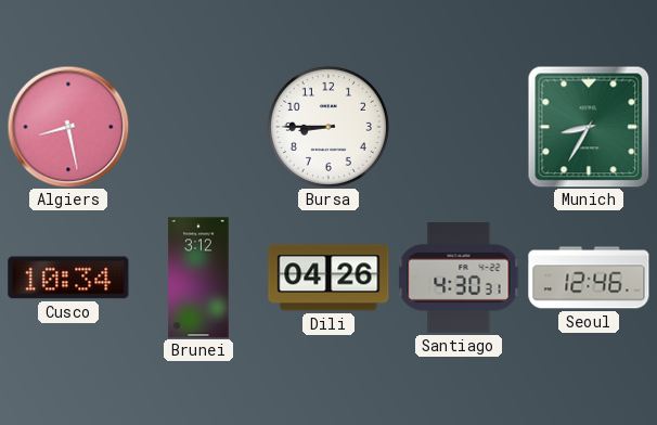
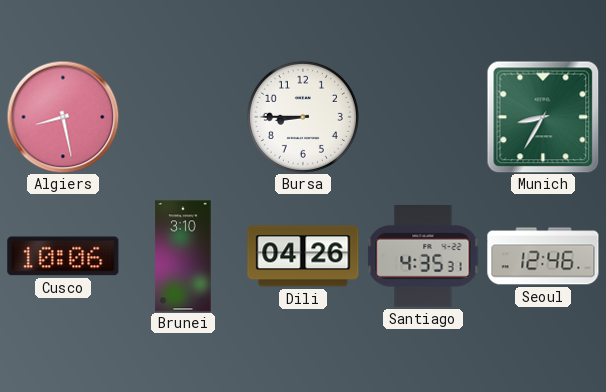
Cusco: 10:34 -> 10:06
Brunei: 3:12 -> 3:10
Santiago: 4:30 -> 4:35
